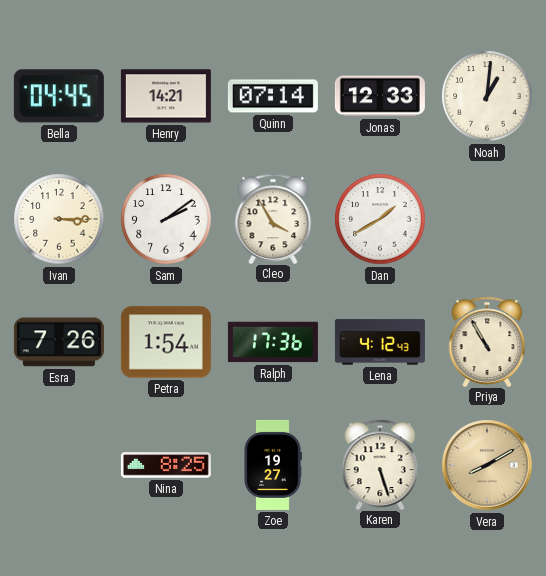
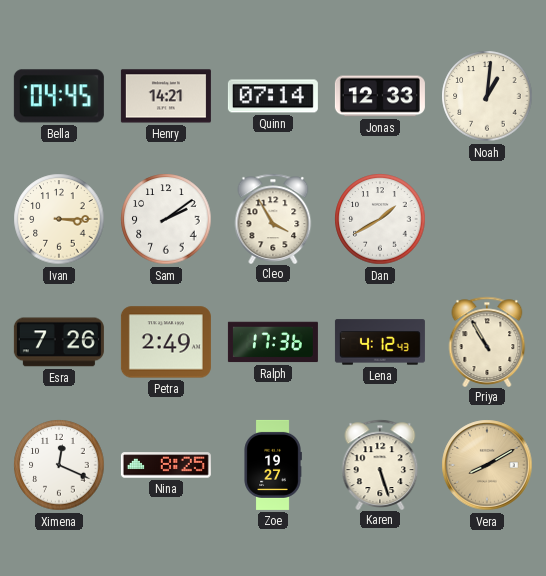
Petra: 1:54 -> 2:49
Ximena: none -> 12:19
